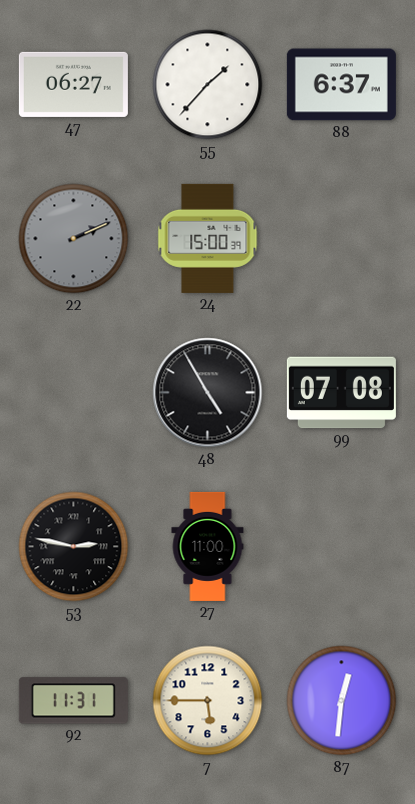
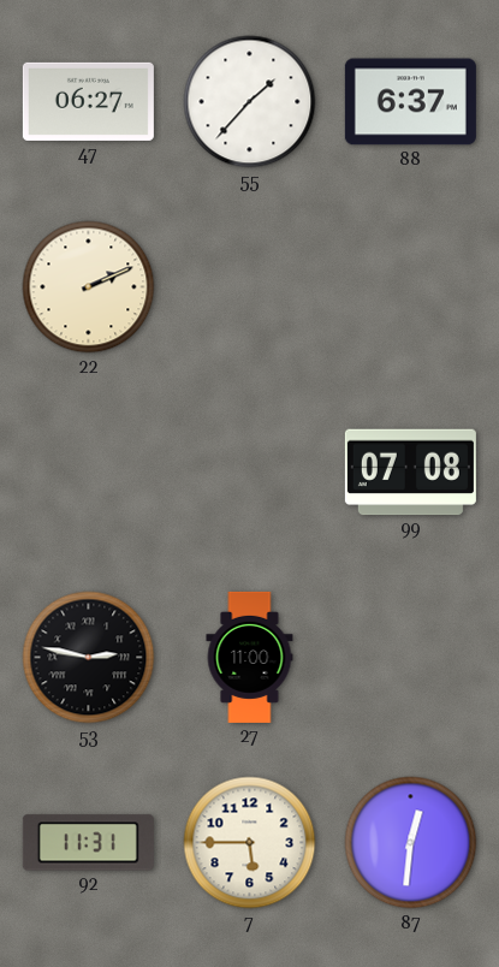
22 dial: grey -> cream
24: 15:00 -> none
48: 4:55 -> none
